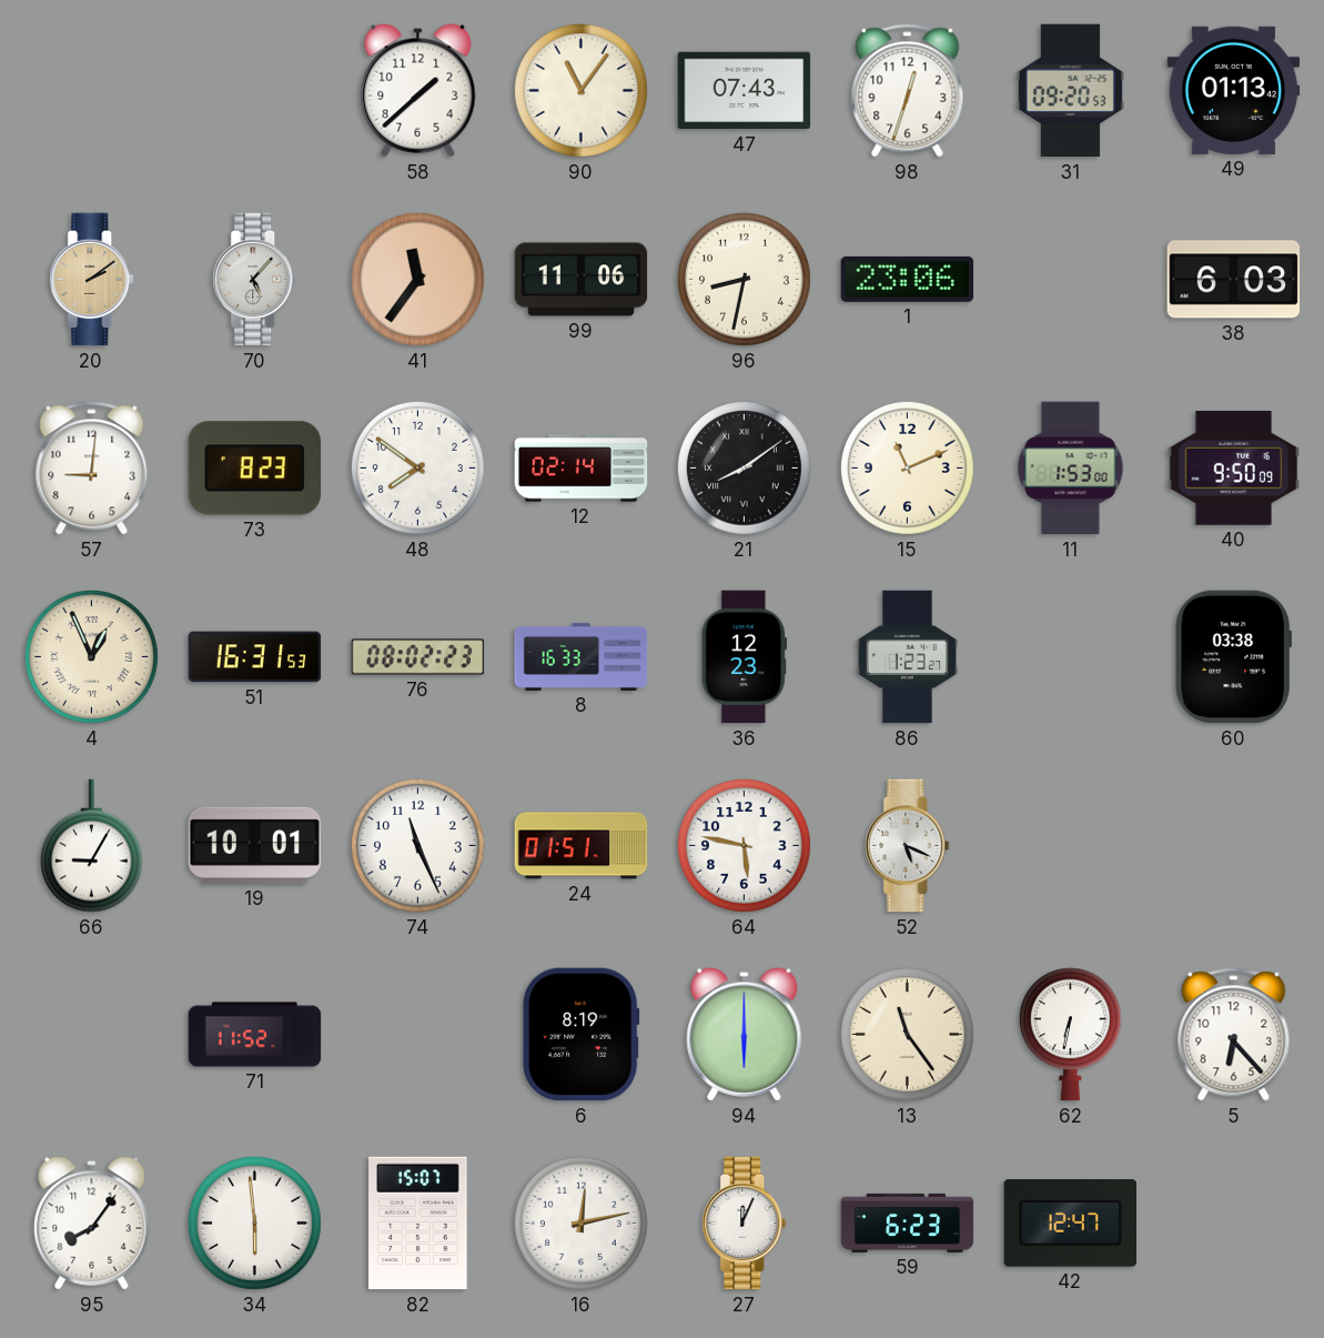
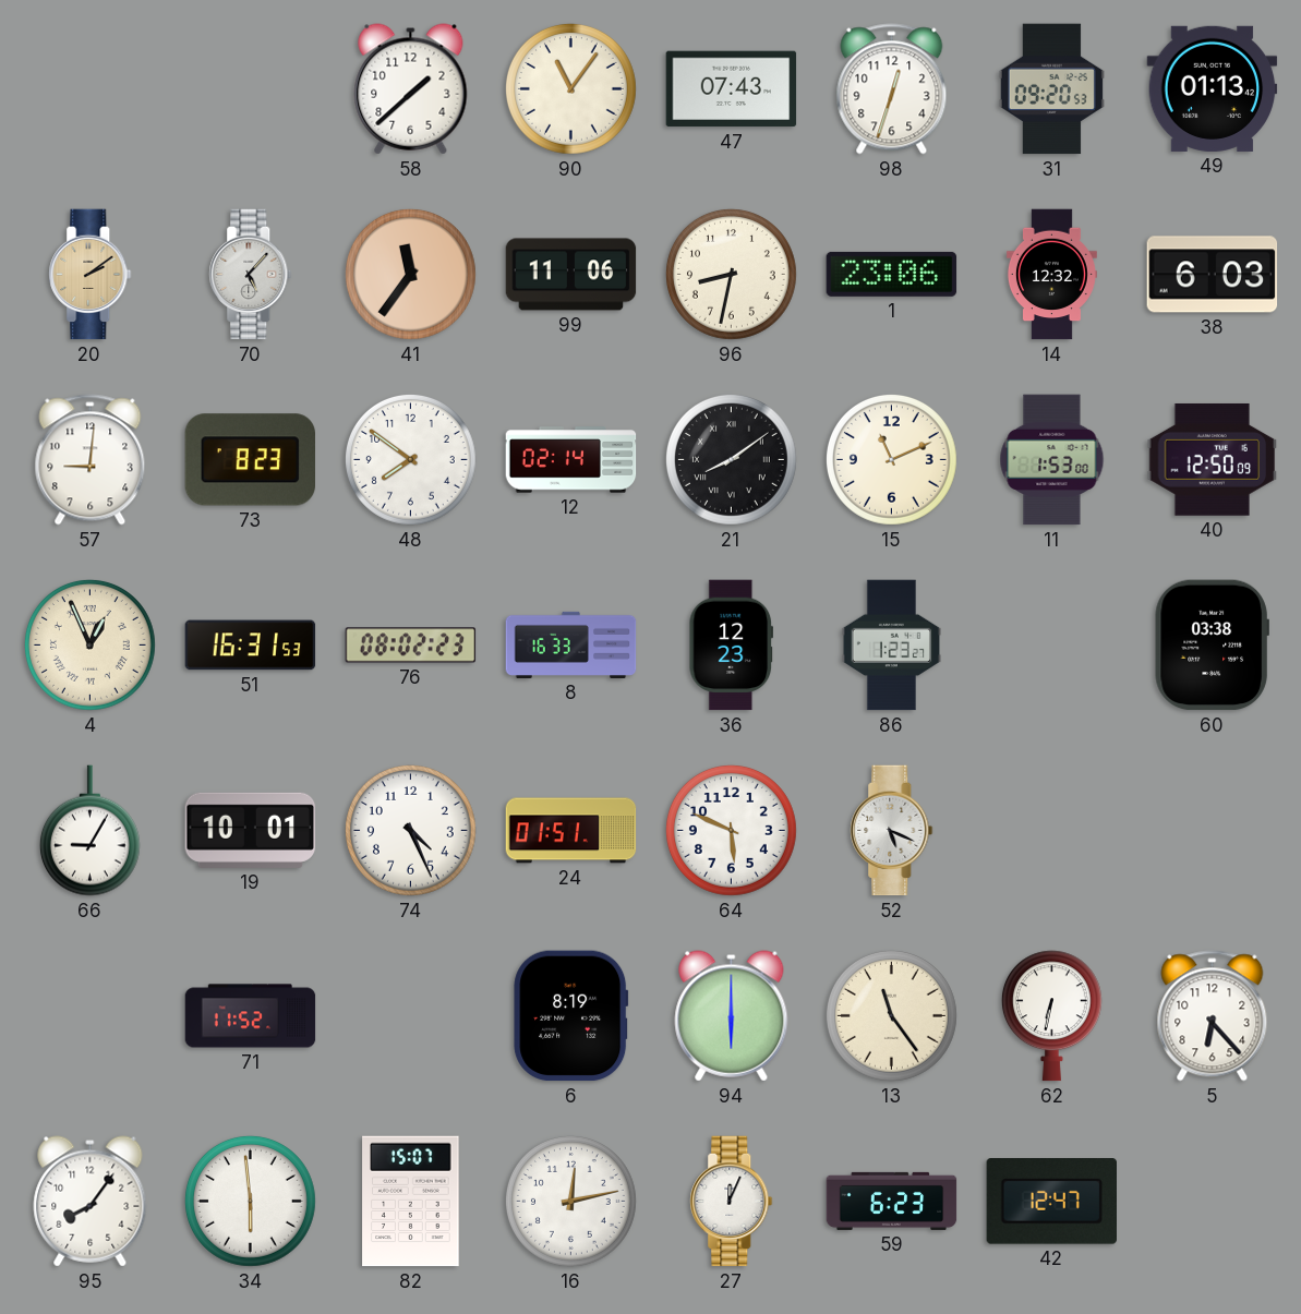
14: none -> 12:32
40: 9:50 -> 12:50
74: 11:26 -> 4:26
64: 5:47 -> 5:49
